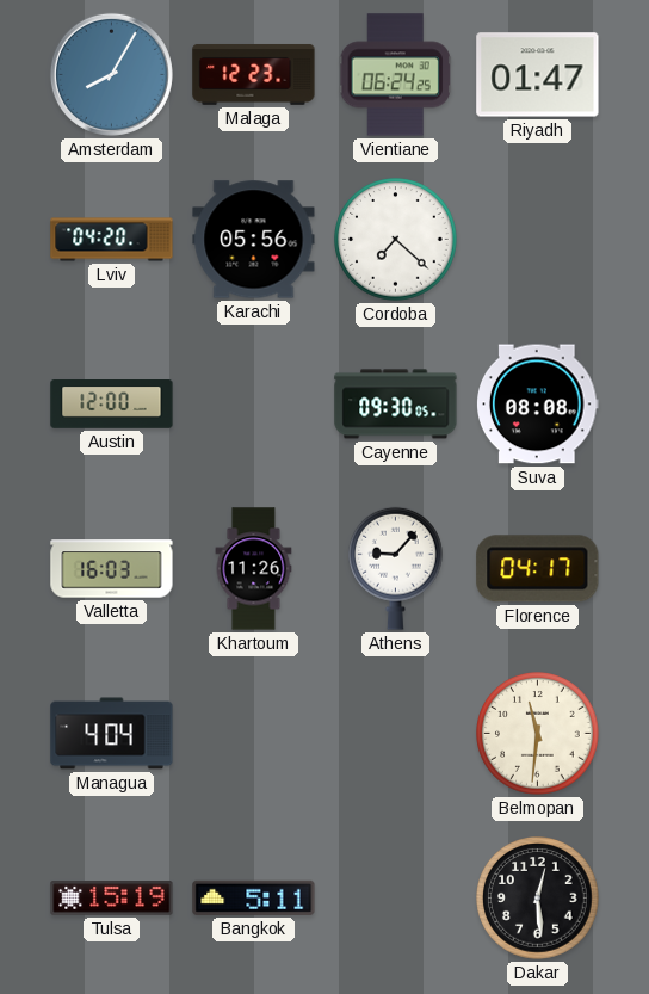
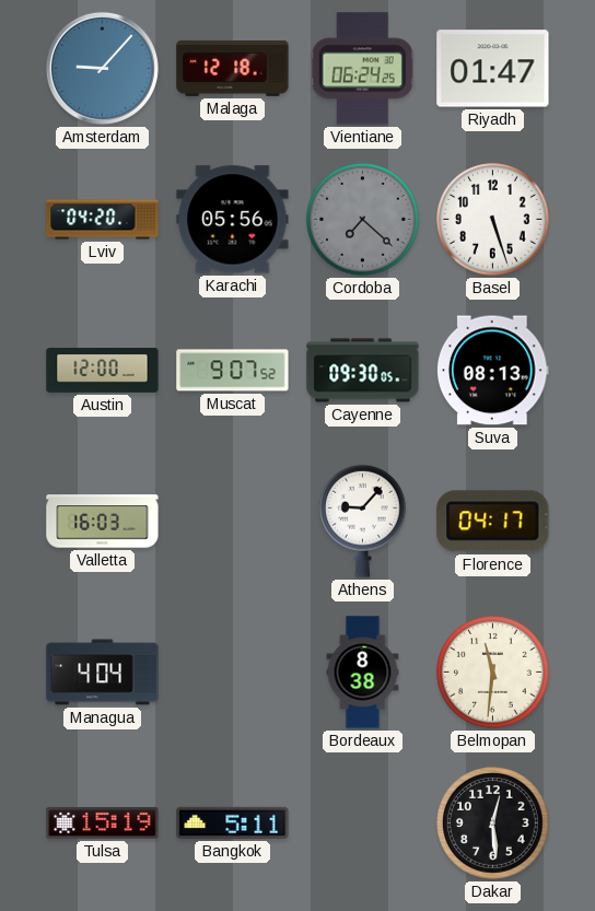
Amsterdam: 8:05 -> 9:07
Malaga: 12:23 -> 12:18
Cordoba dial: white -> grey
Basel: none -> 5:27
Muscat: none -> 9:07
Suva: 08:08 -> 08:13
Khartoum: 11:26 -> none
Bordeaux: none -> 8:38
